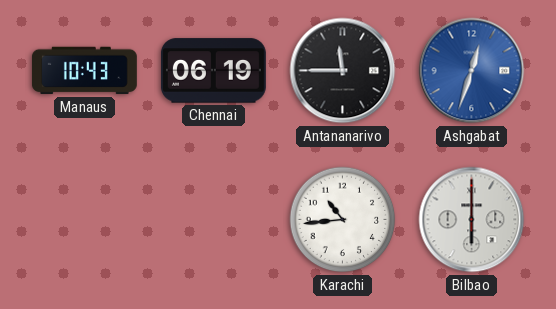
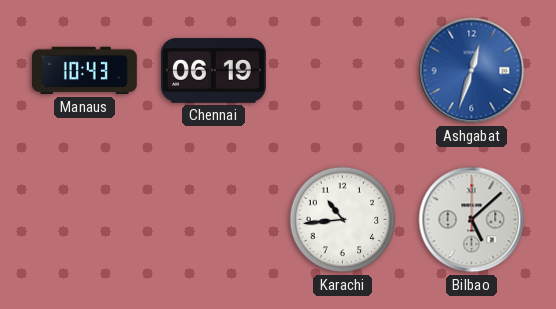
Antananarivo: 11:45 -> none
Bilbao: 6:00 -> 5:08
